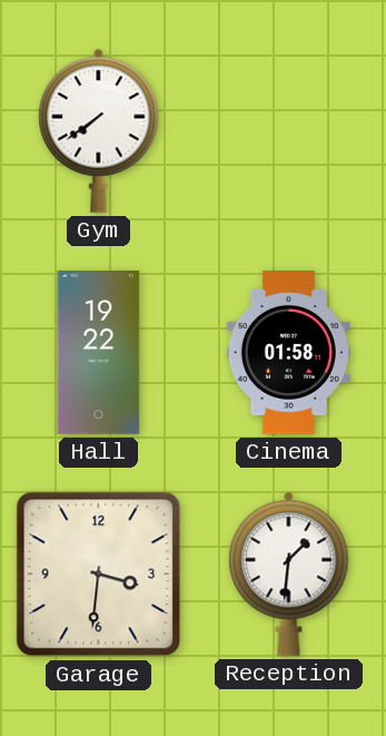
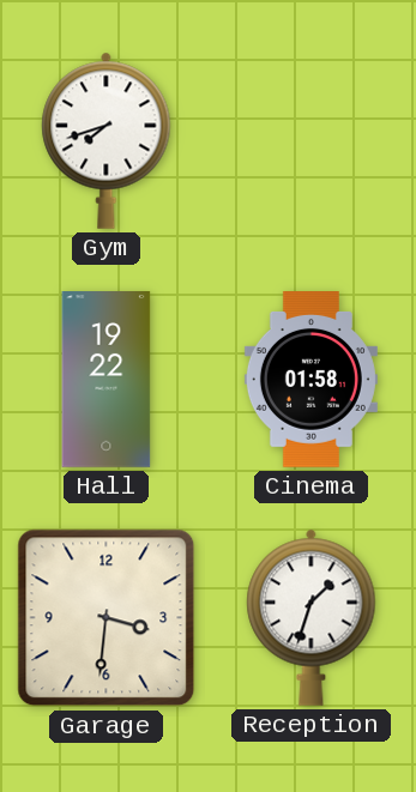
Gym: 7:39 -> 7:42
Reception: 1:31 -> 1:33
